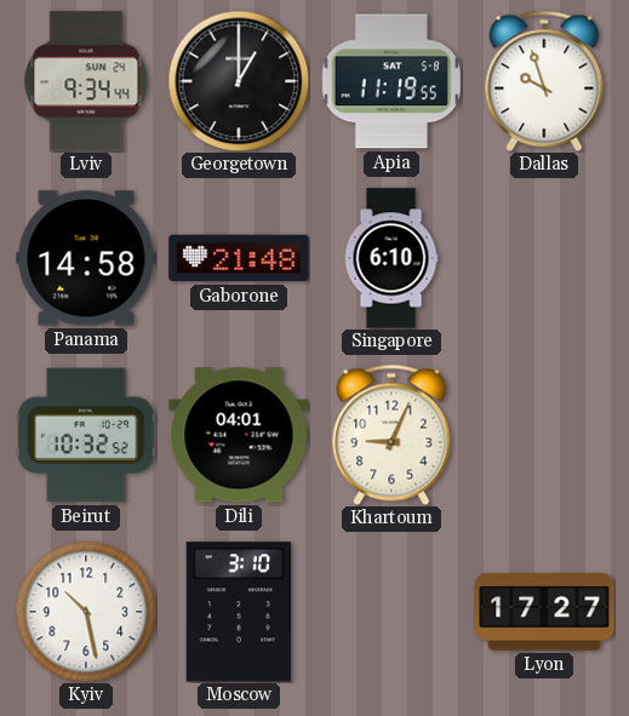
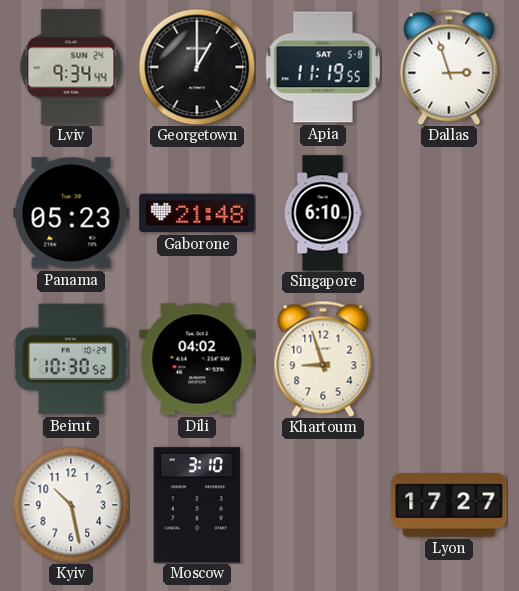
Dallas: 9:57 -> 2:57
Panama: 14:58 -> 05:23
Beirut: 10:32 -> 10:30
Dili: 04:01 -> 04:02
Khartoum: 9:04 -> 8:57
